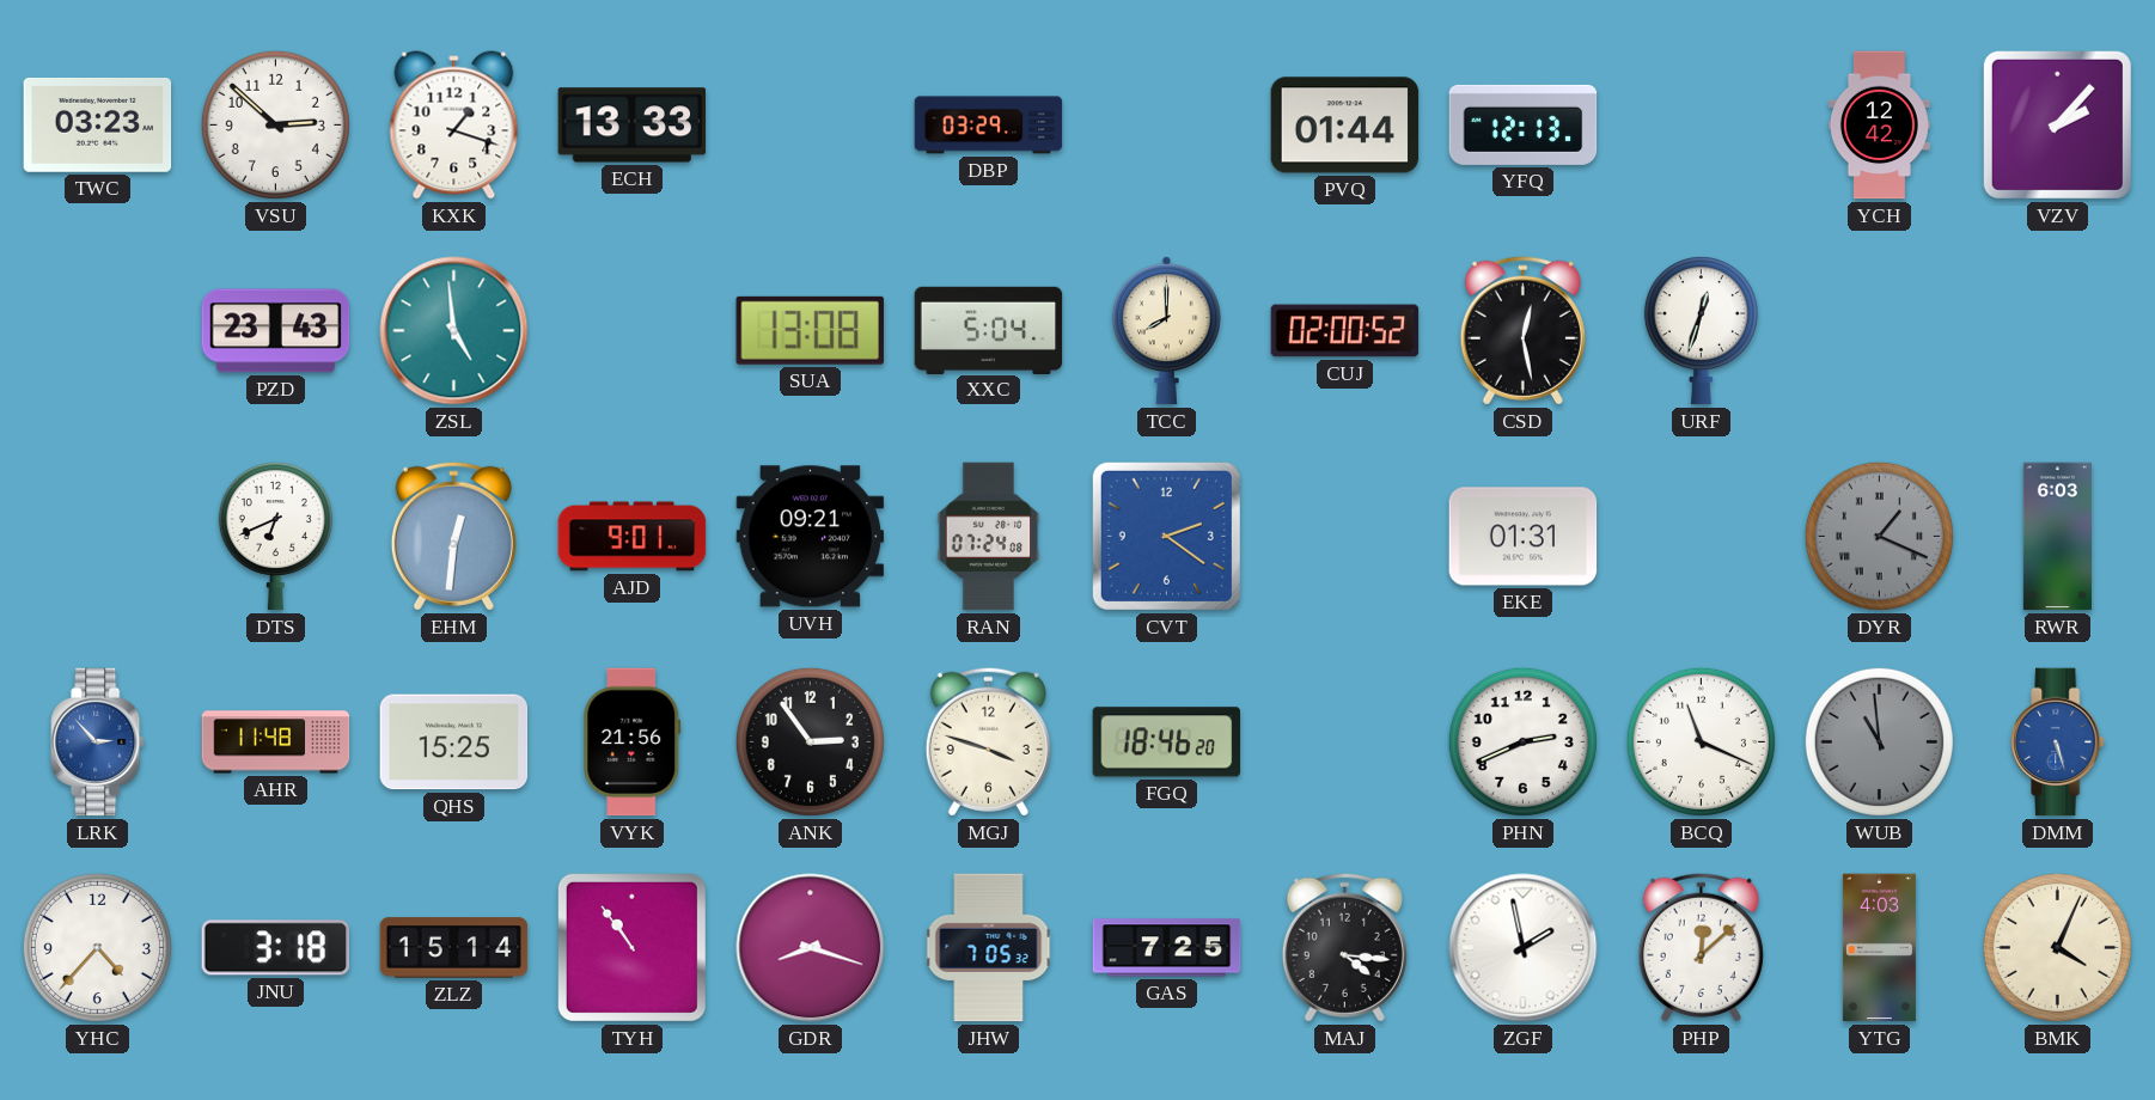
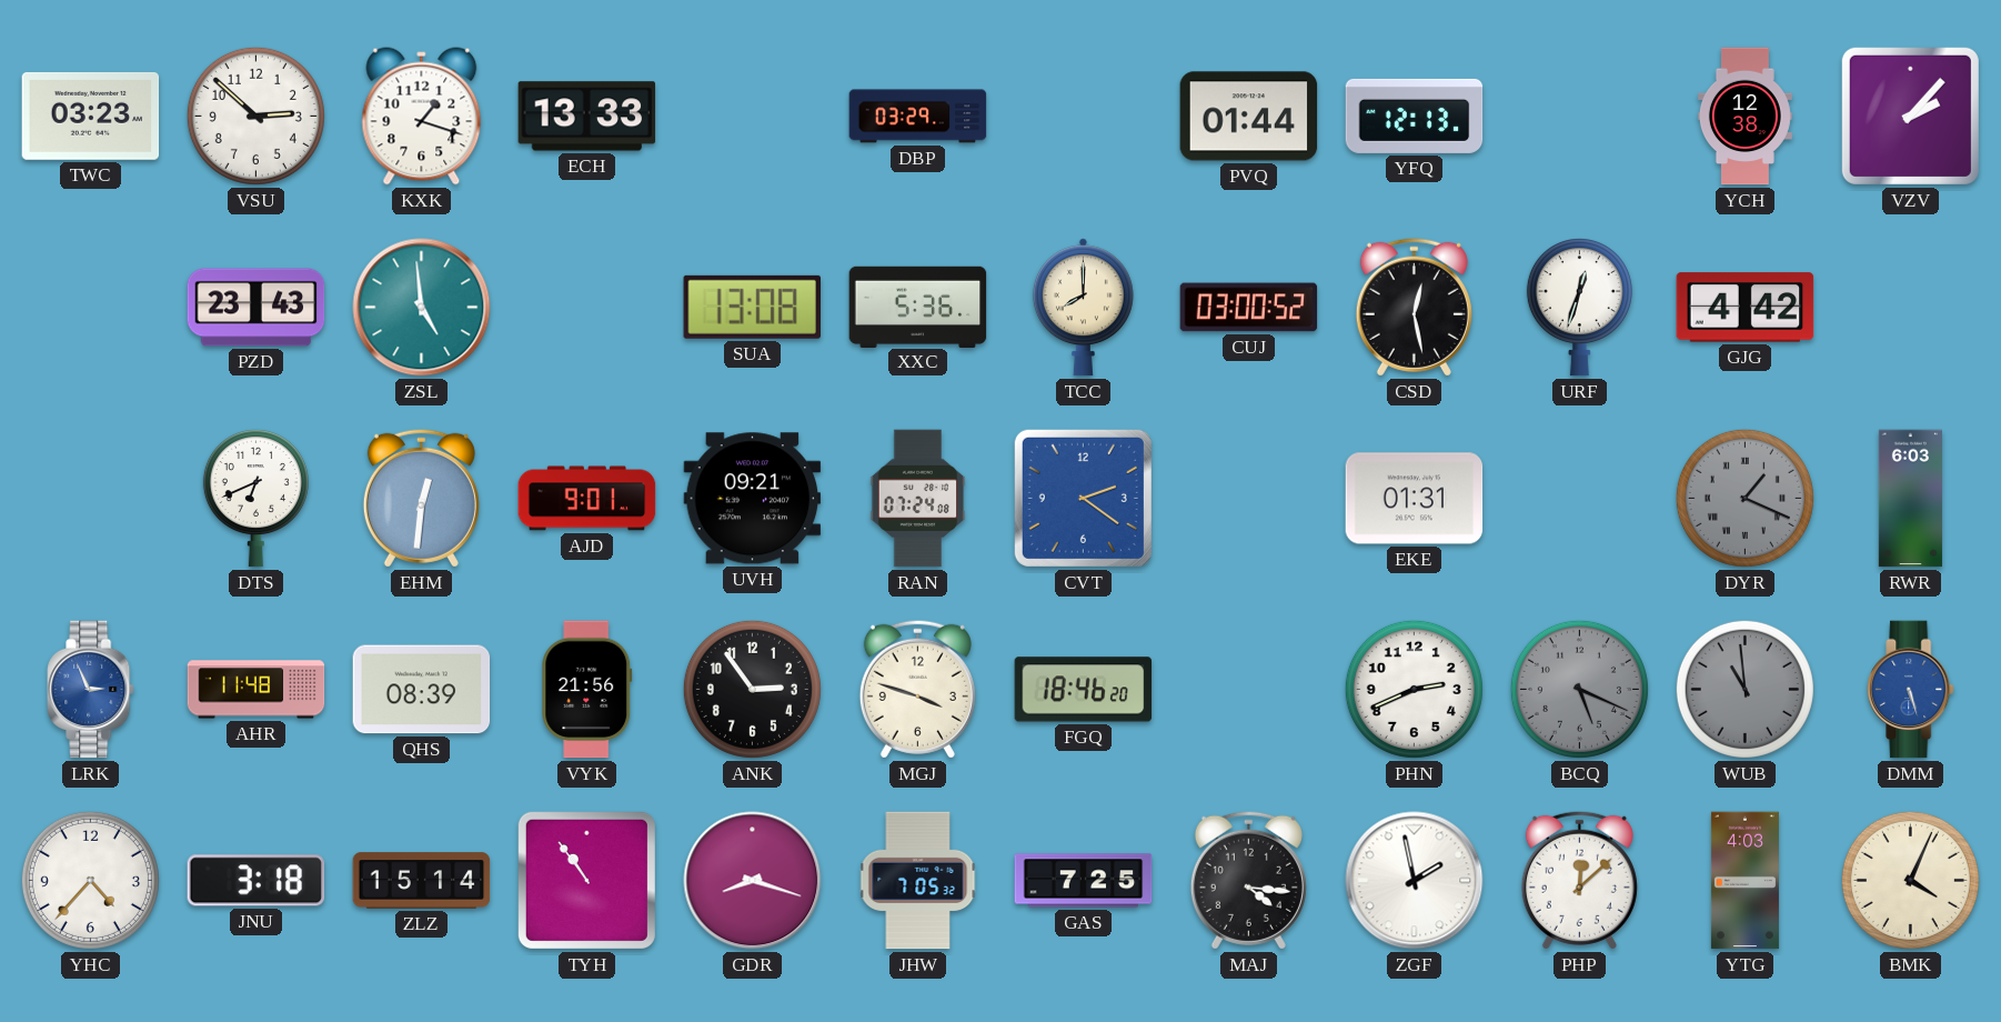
YCH: 12:42 -> 12:38
XXC: 5:04 -> 5:36
CUJ: 02:00 -> 03:00
GJG: none -> 4:42
LRK: 2:53 -> 2:56
QHS: 15:25 -> 08:39
BCQ: 11:19 -> 5:19
BCQ dial: white -> grey
